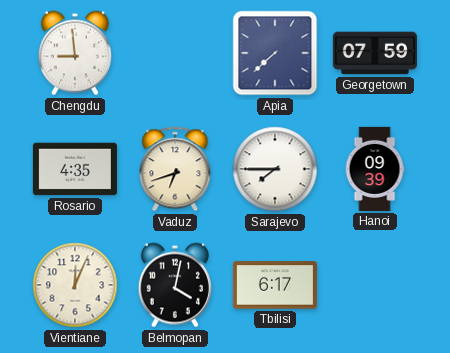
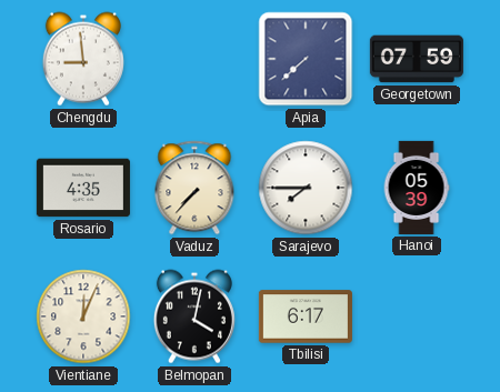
Vaduz: 6:42 -> 7:37
Hanoi: 09:39 -> 05:39
